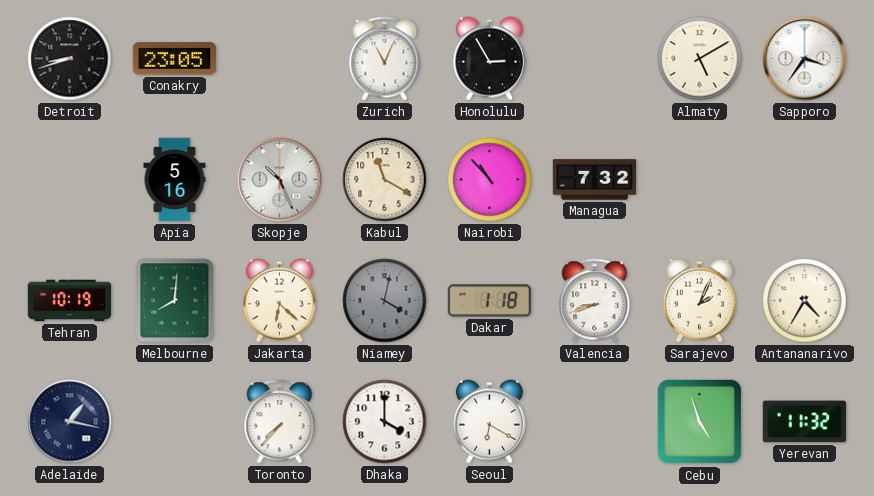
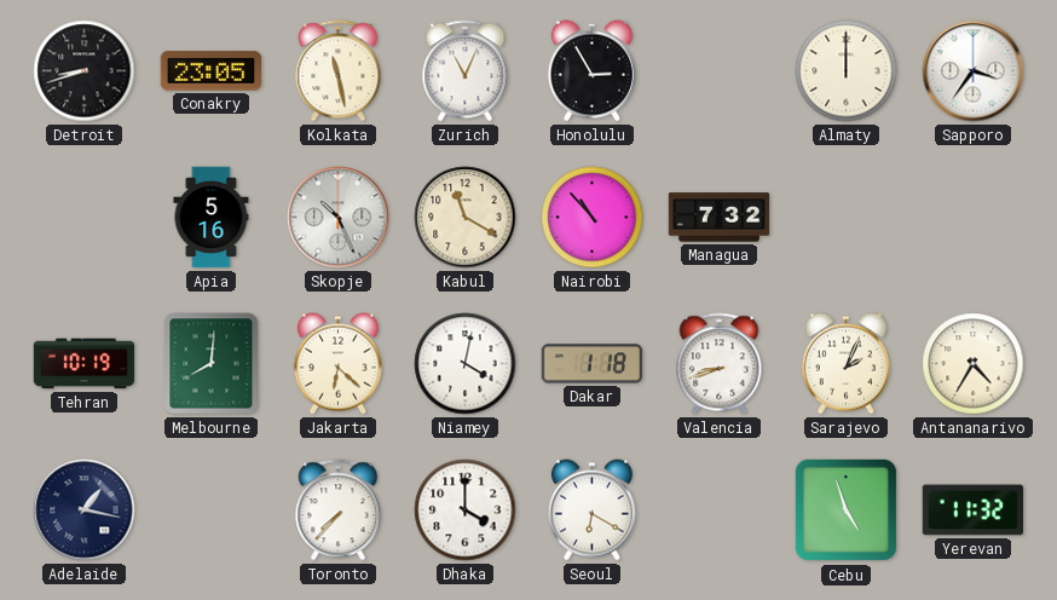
Kolkata: none -> 11:28
Almaty: 5:10 -> 12:00
Niamey dial: grey -> white
